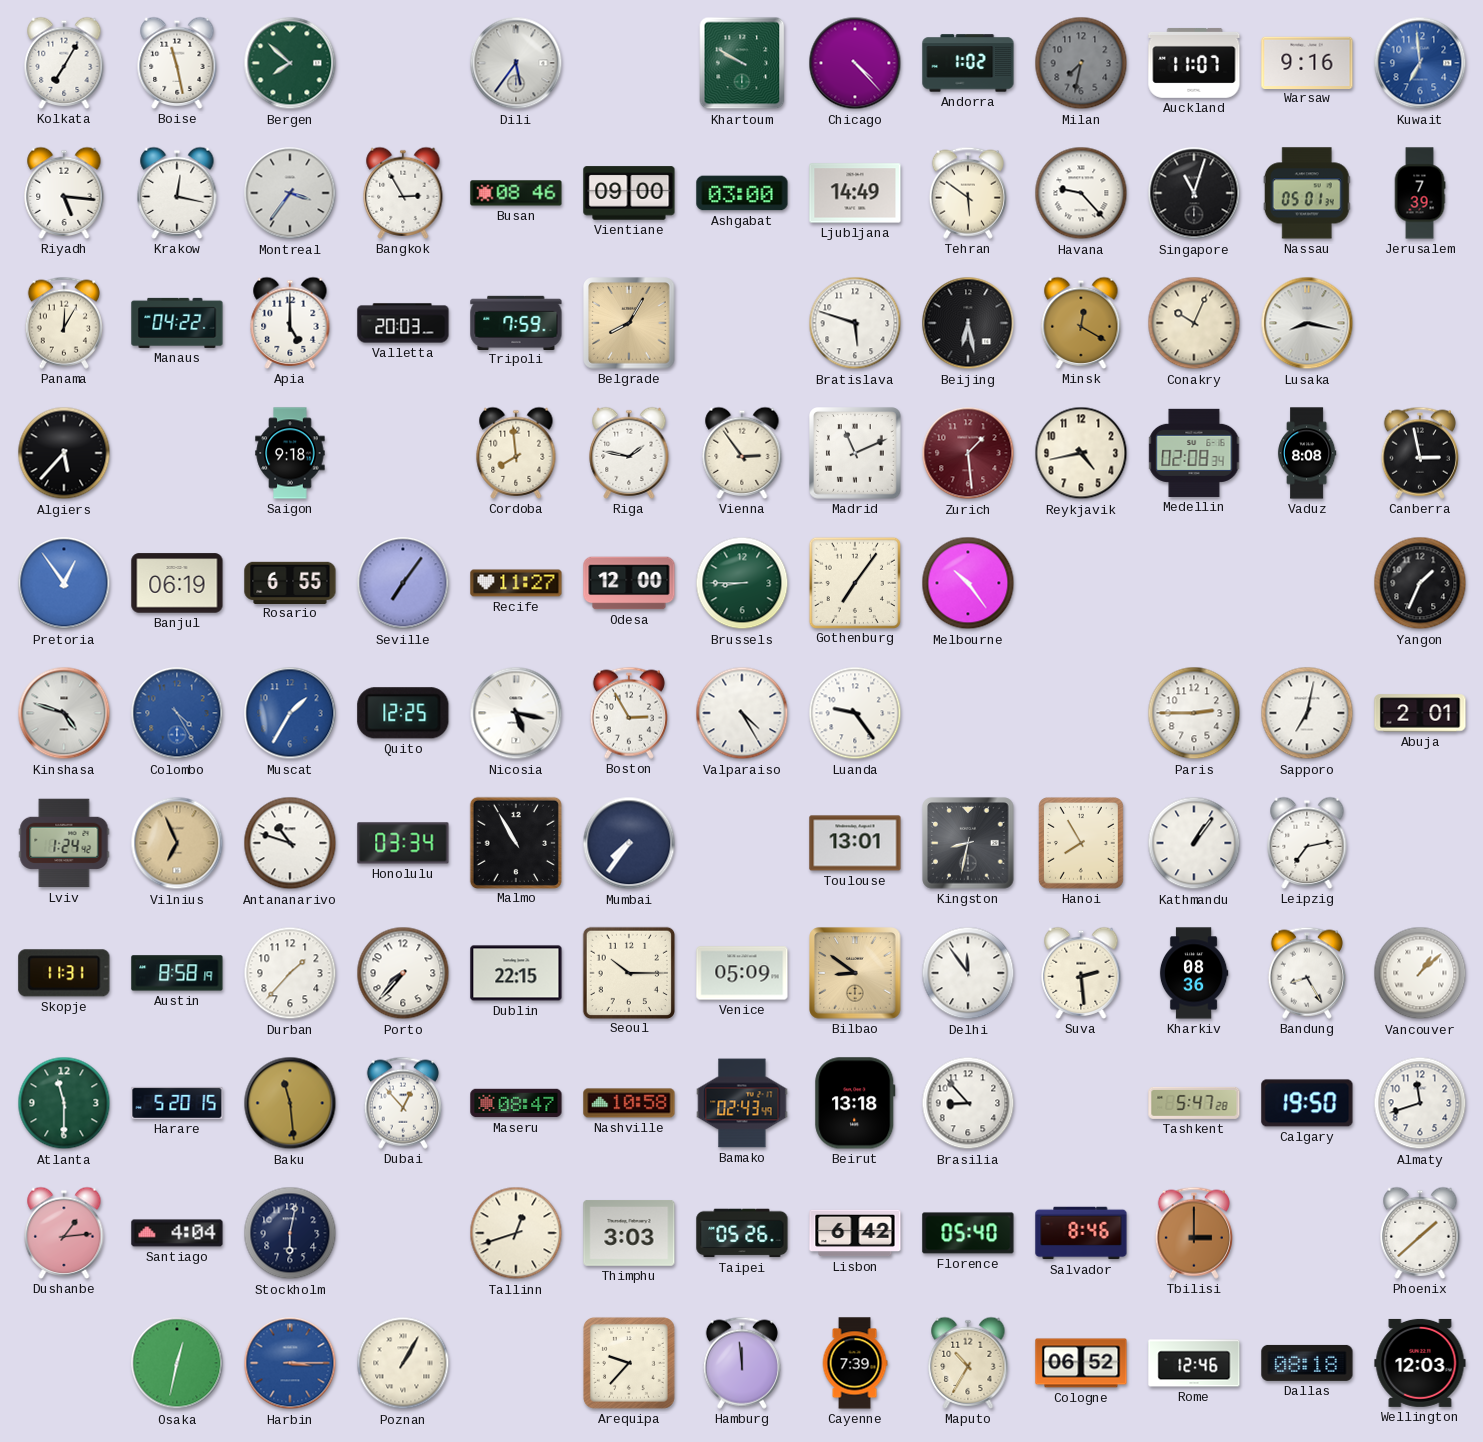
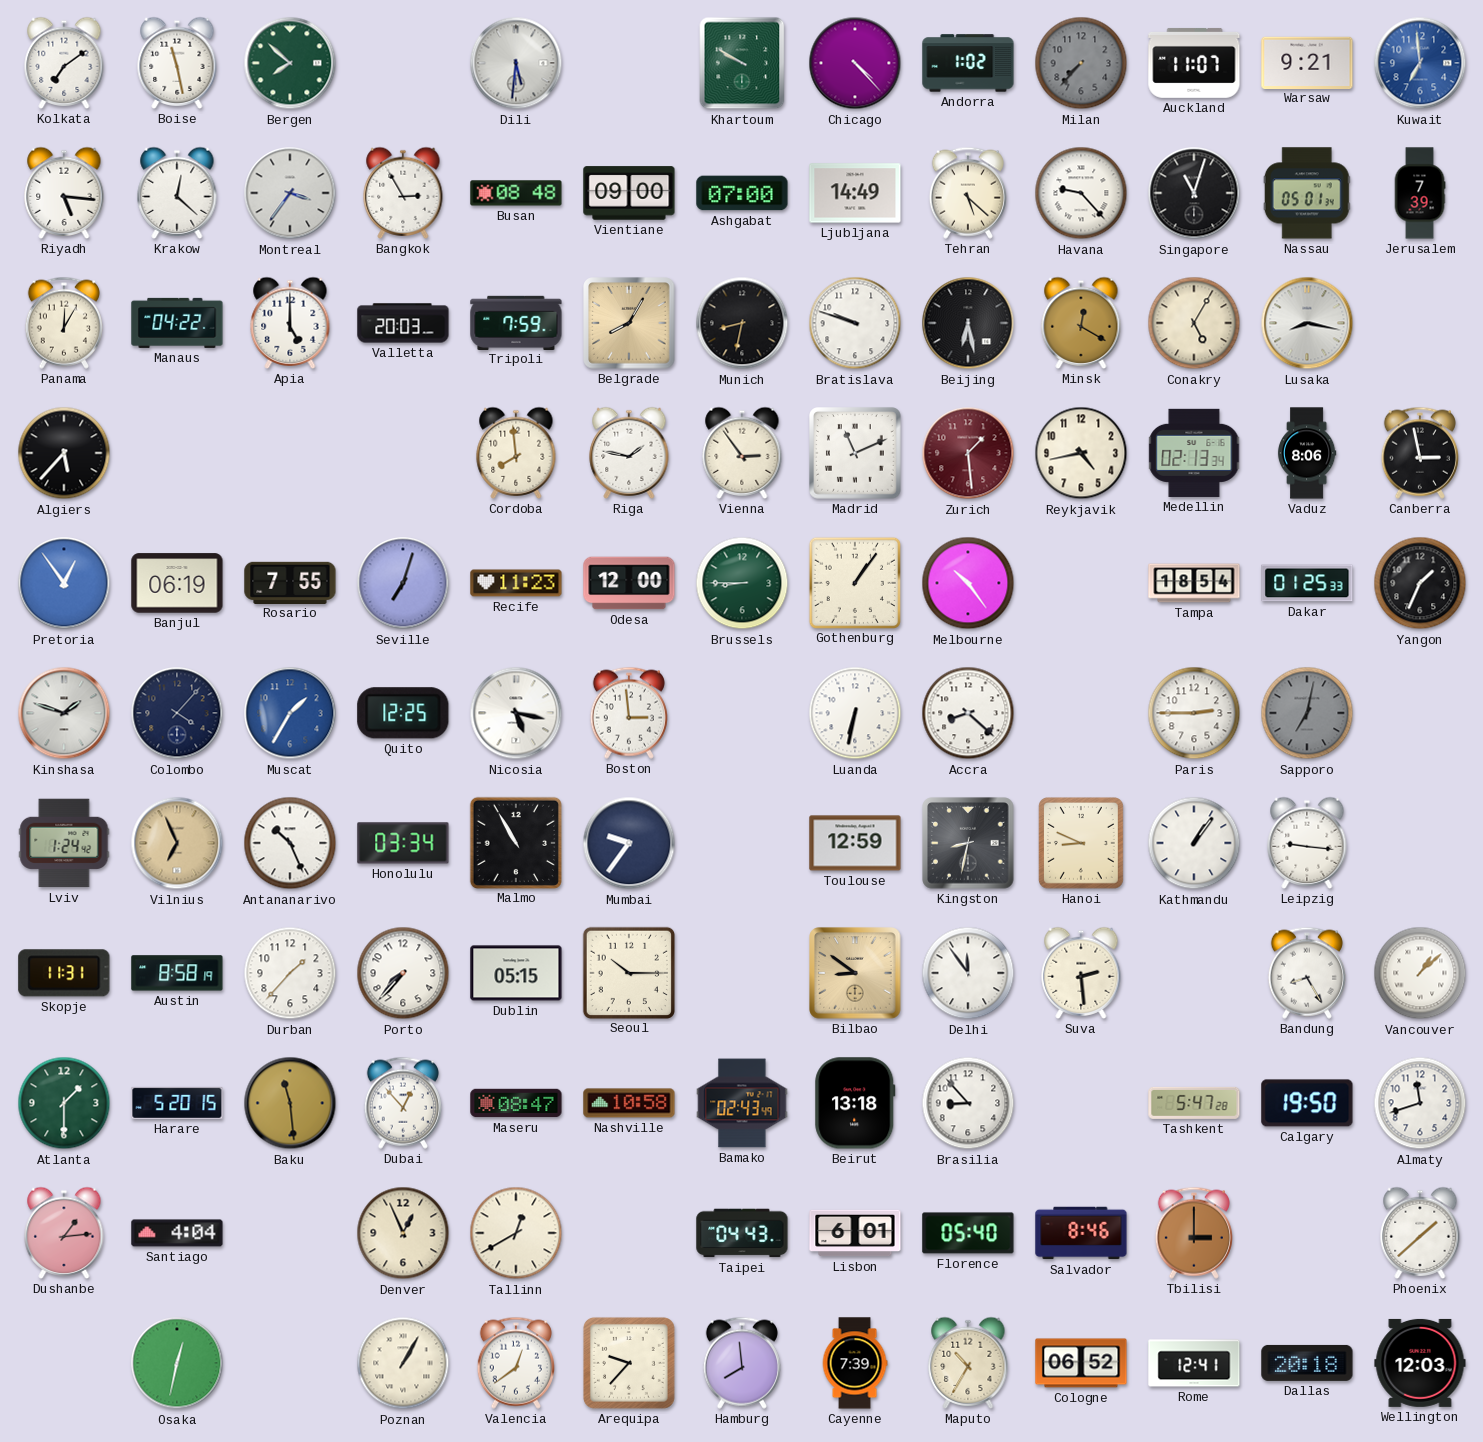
Kolkata: 7:05 -> 7:09
Dili: 5:36 -> 5:31
Milan: 7:32 -> 7:37
Warsaw: 9:16 -> 9:21
Krakow: 12:17 -> 12:22
Busan: 08:46 -> 08:48
Ashgabat: 03:00 -> 07:00
Tehran: 5:51 -> 5:22
Munich: none -> 8:32
Bratislava: 5:48 -> 9:48
Conakry: 10:04 -> 5:05
Saigon: 9:18 -> none
Medellin: 02:08 -> 02:13
Vaduz: 8:08 -> 8:06
Rosario: 6:55 -> 7:55
Seville: 7:06 -> 7:03
Recife: 11:27 -> 11:23
Gothenburg: 7:06 -> 1:06
Tampa: none -> 18:54
Dakar: none -> 01:25
Kinshasa: 4:48 -> 1:48
Colombo: 4:25 -> 4:07
Colombo dial: blue -> navy
Boston: 2:55 -> 2:59
Valparaiso: 4:25 -> none
Luanda: 9:24 -> 6:32
Accra: none -> 8:22
Sapporo dial: white -> grey
Abuja: 2:01 -> none
Antananarivo: 10:48 -> 10:26
Mumbai: 7:36 -> 9:36
Toulouse: 13:01 -> 12:59
Hanoi: 7:55 -> 8:49
Leipzig: 7:13 -> 9:16
Dublin: 22:15 -> 05:15
Venice: 05:09 -> none
Kharkiv: 08:36 -> none
Atlanta: 11:30 -> 1:30
Stockholm: 6:02 -> none
Denver: none -> 12:56
Tallinn: 12:42 -> 12:40
Thimphu: 3:03 -> none
Taipei: 05:26 -> 04:43
Lisbon: 6:42 -> 6:01
Harbin: 3:15 -> none
Valencia: none -> 12:39
Hamburg: 11:59 -> 7:59
Rome: 12:46 -> 12:41
Dallas: 08:18 -> 20:18
